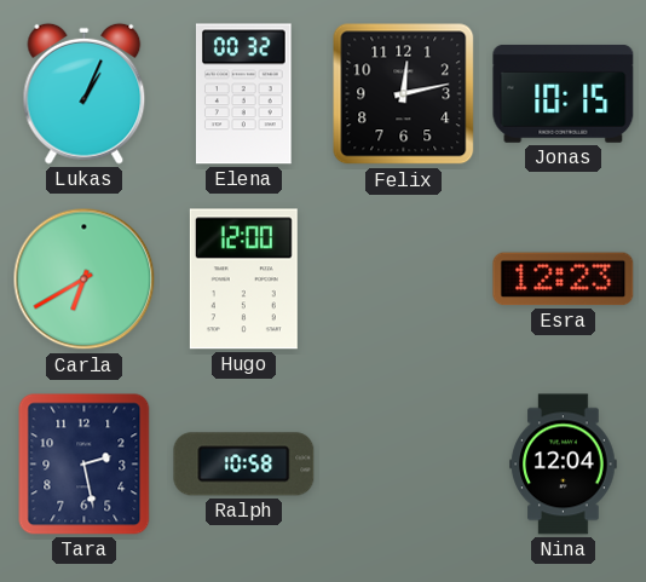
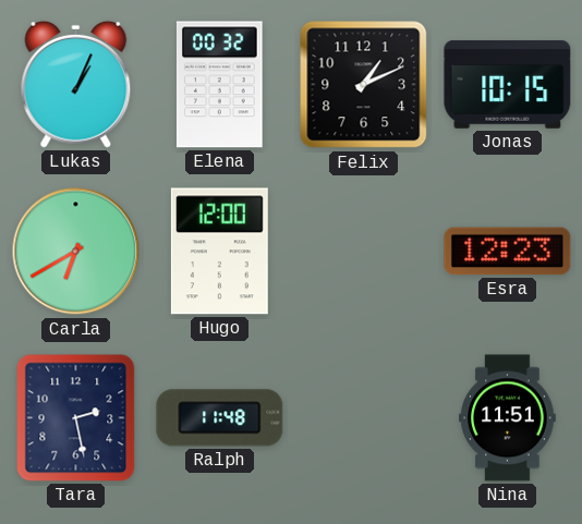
Felix: 12:13 -> 1:11
Ralph: 10:58 -> 11:48
Nina: 12:04 -> 11:51
